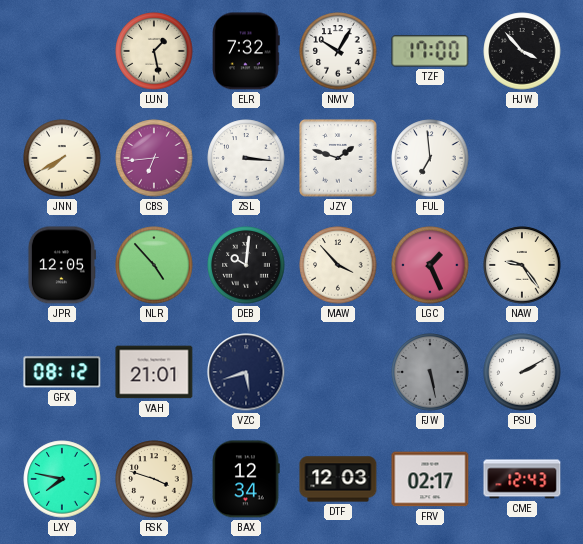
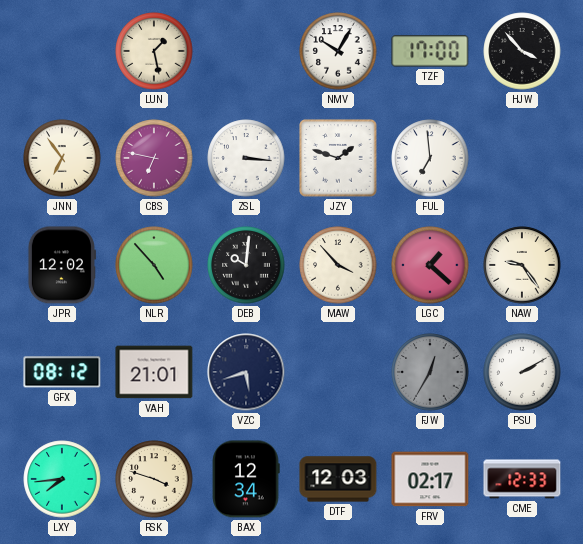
ELR: 7:32 -> none
JNN: 7:40 -> 6:54
CBS: 6:44 -> 6:47
JPR: 12:05 -> 12:02
LGC: 1:26 -> 1:22
FJW: 5:28 -> 12:35
LXY: 7:47 -> 7:44
CME: 12:43 -> 12:33
